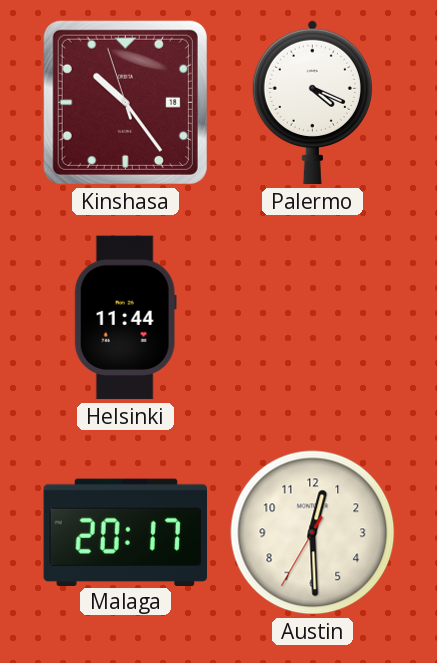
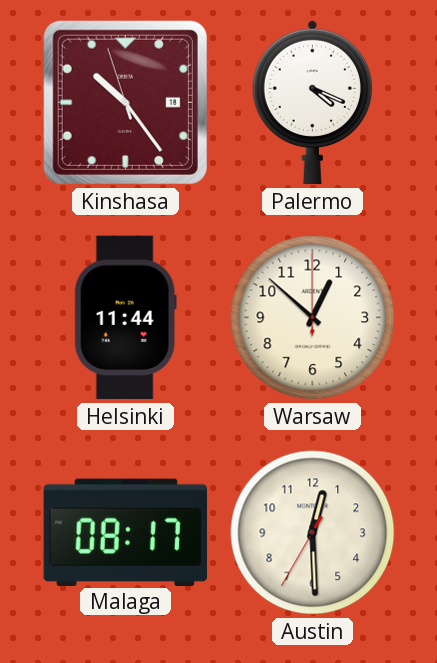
Warsaw: none -> 12:52
Malaga: 20:17 -> 08:17
